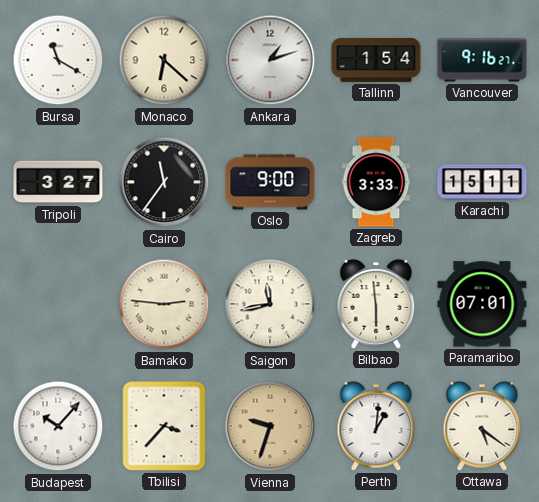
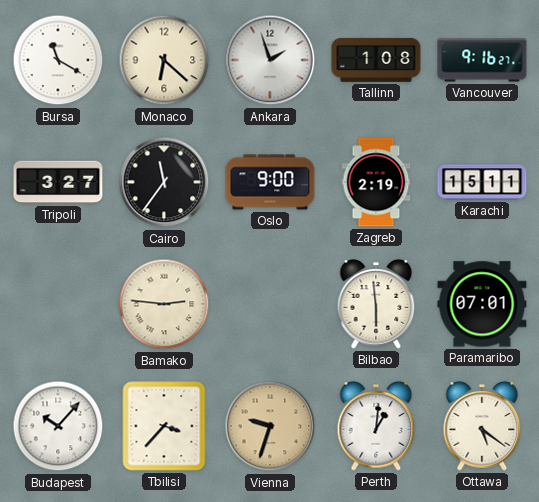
Ankara: 1:12 -> 1:57
Tallinn: 1:54 -> 1:08
Zagreb: 3:33 -> 2:19
Saigon: 11:43 -> none
